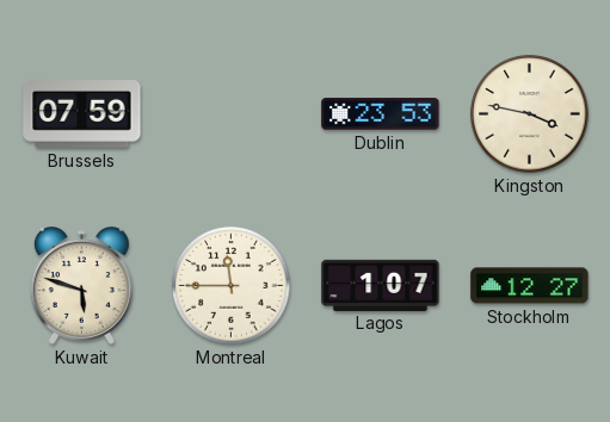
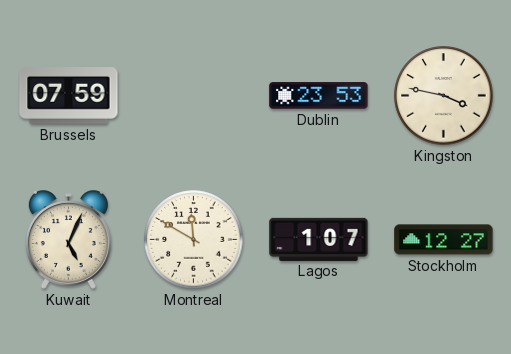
Kuwait: 5:48 -> 5:04
Montreal: 11:45 -> 11:50
